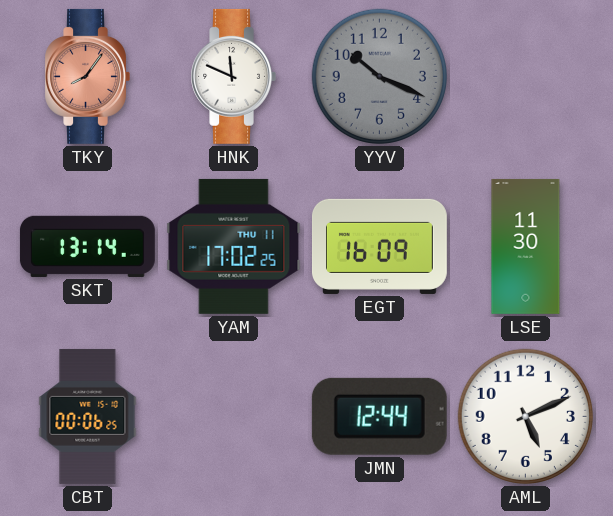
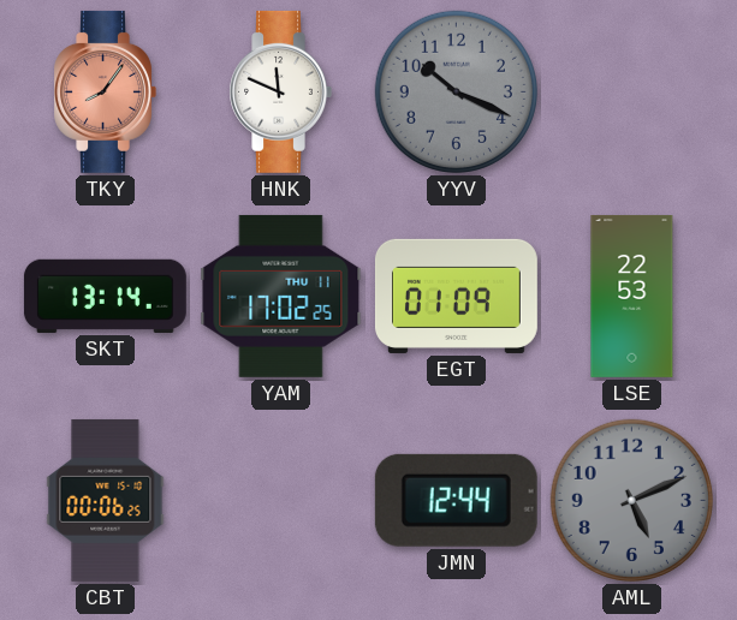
EGT: 16:09 -> 01:09
LSE: 11:30 -> 22:53
AML dial: white -> grey
